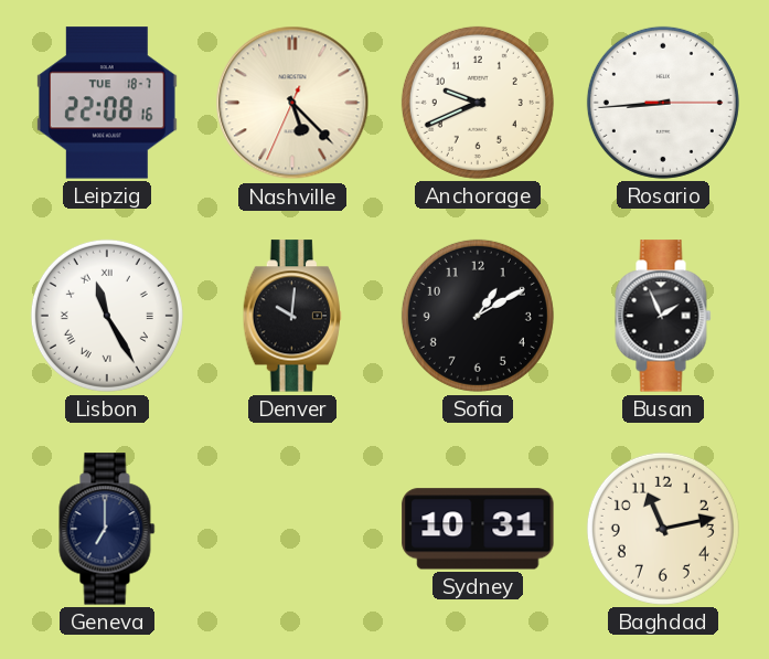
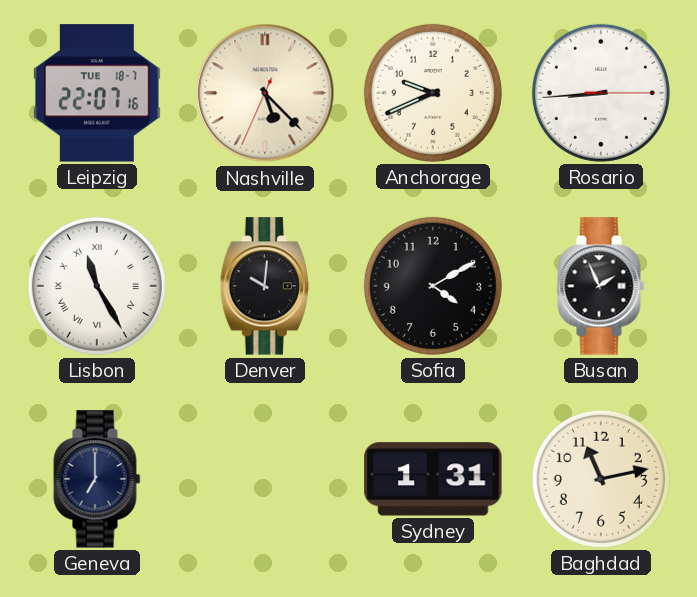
Leipzig: 22:08 -> 22:07
Sofia: 1:10 -> 4:10
Sydney: 10:31 -> 1:31
